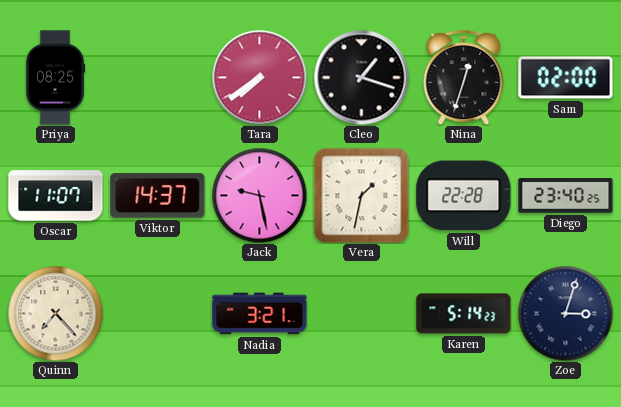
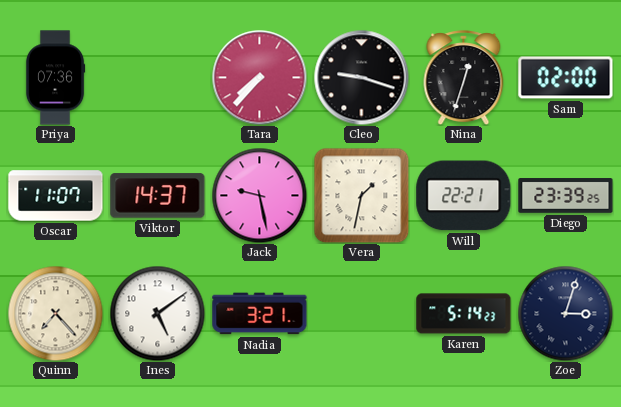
Priya: 08:25 -> 07:36
Tara: 7:39 -> 7:37
Cleo: 1:18 -> 9:18
Will: 22:28 -> 22:21
Diego: 23:40 -> 23:39
Ines: none -> 5:09
